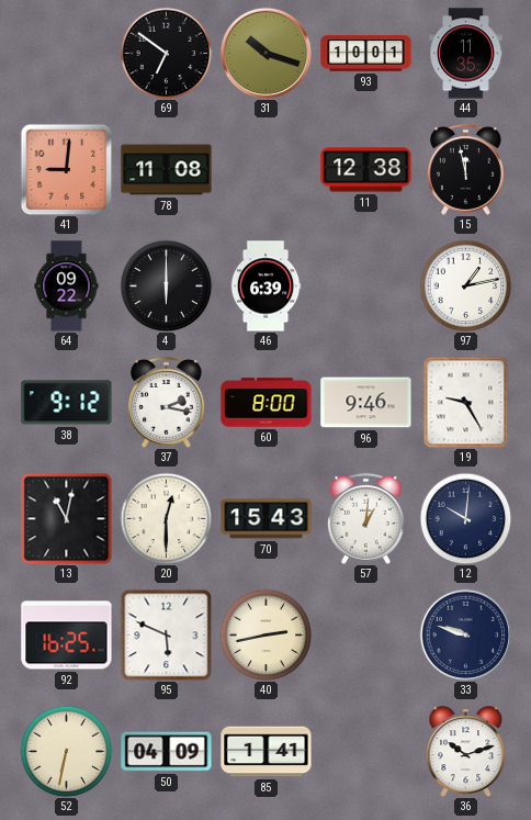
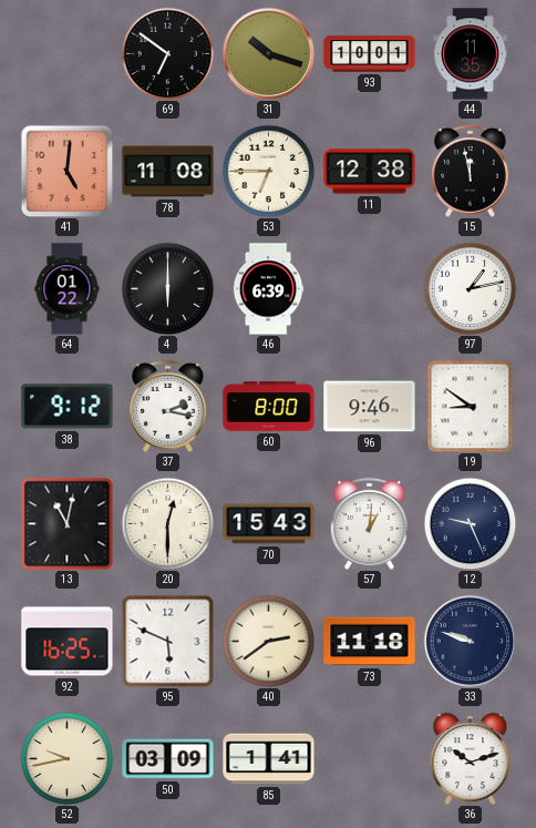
41: 9:01 -> 5:01
53: none -> 6:45
64: 09:22 -> 01:22
19: 9:25 -> 8:51
12: 10:01 -> 9:26
40: 2:43 -> 2:39
73: none -> 11:18
52: 6:32 -> 9:43
50: 04:09 -> 03:09
